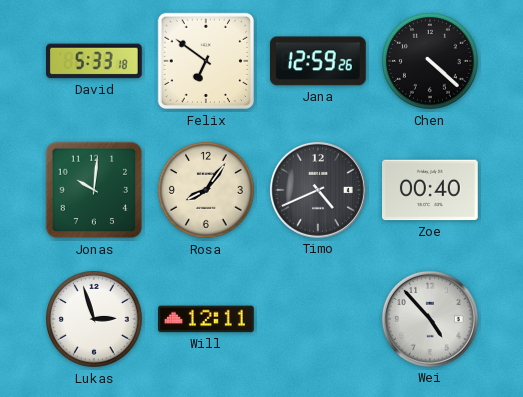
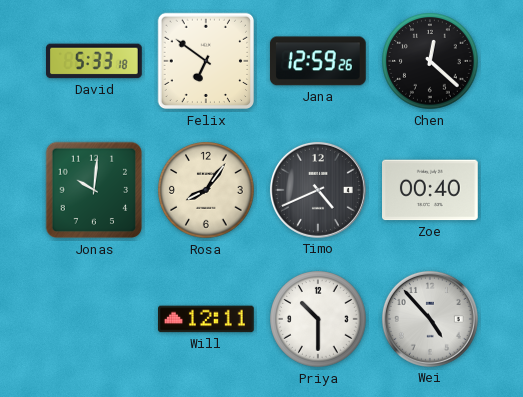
Chen: 4:22 -> 12:22
Lukas: 2:57 -> none
Priya: none -> 10:30
